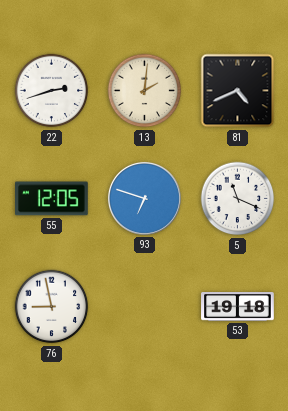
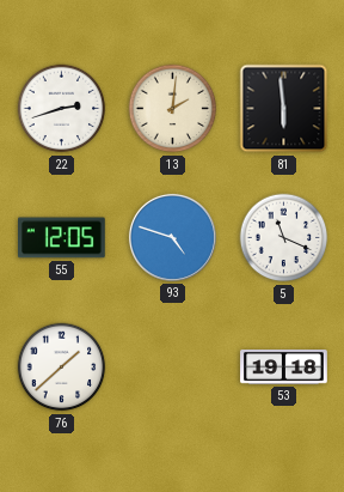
81: 4:41 -> 5:59
93: 6:48 -> 4:48
76: 8:58 -> 1:38
